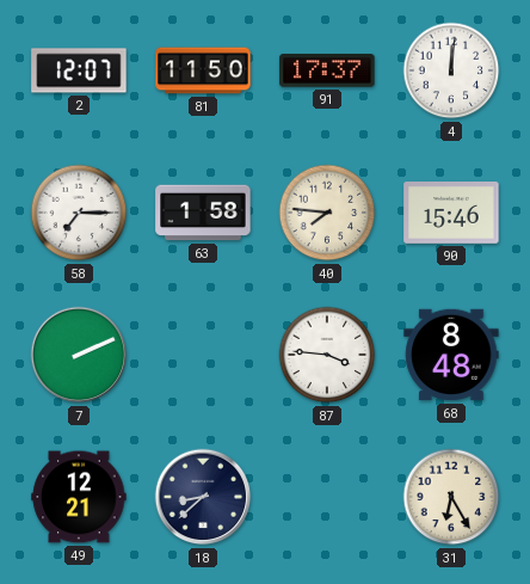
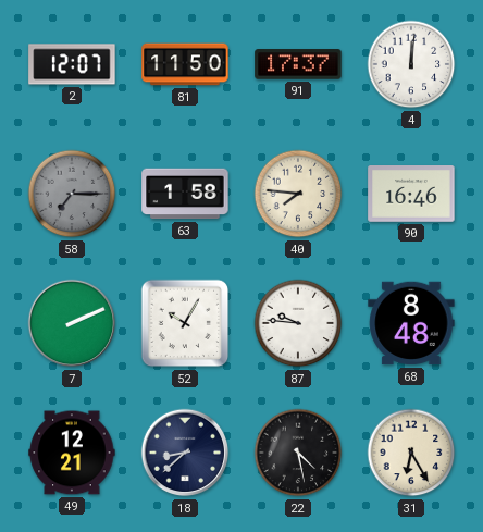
58 dial: white -> grey
90: 15:46 -> 16:46
52: none -> 10:05
87: 3:46 -> 9:46
22: none -> 4:28
